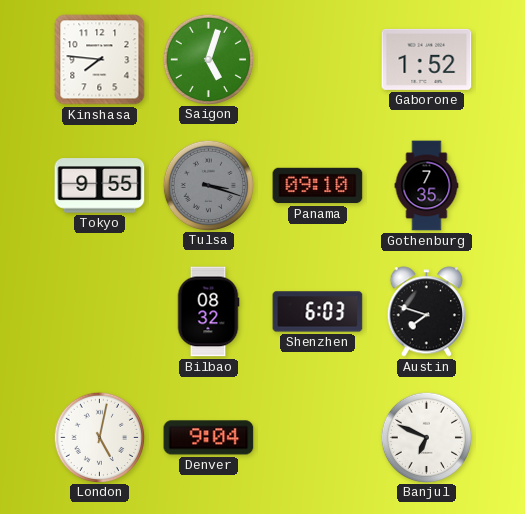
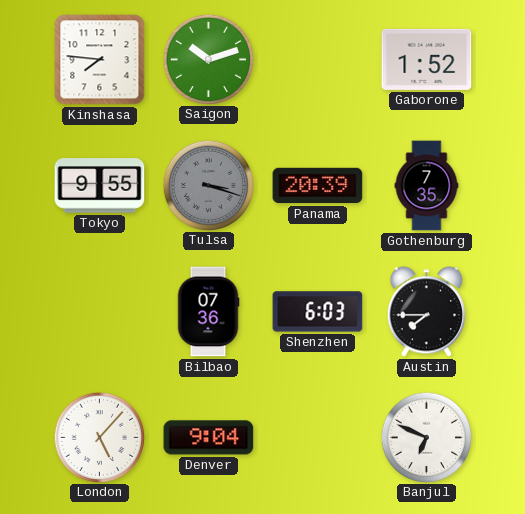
Saigon: 5:03 -> 10:12
Panama: 09:10 -> 20:39
Bilbao: 08:32 -> 07:36
Austin: 7:48 -> 7:45
London: 5:02 -> 5:07
